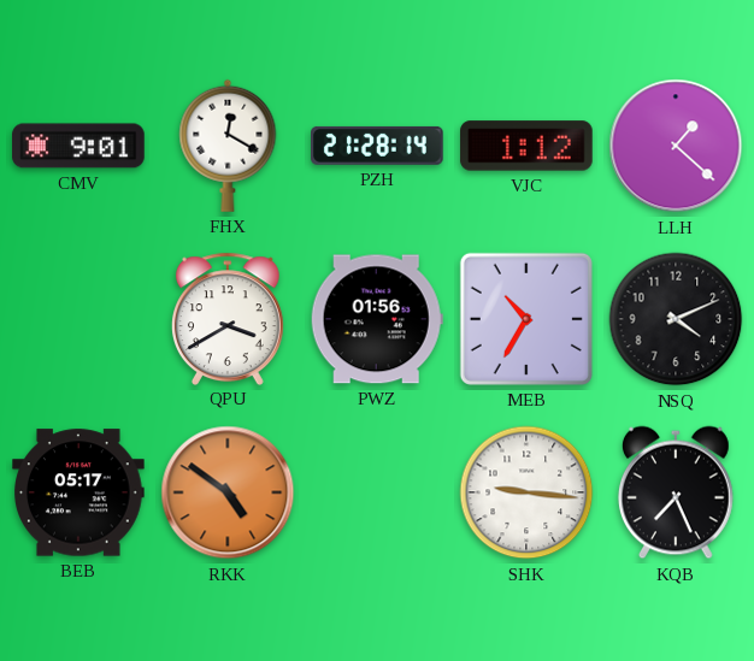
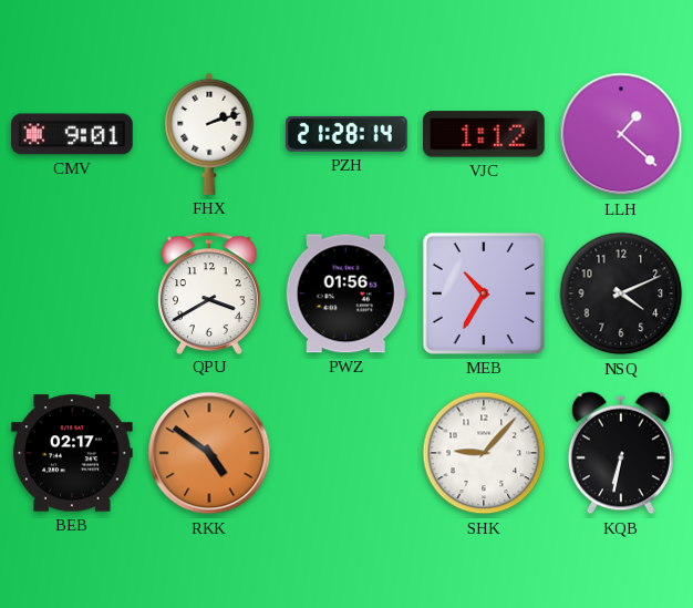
FHX: 12:20 -> 2:12
BEB: 05:17 -> 02:17
SHK: 9:16 -> 9:07
KQB: 7:26 -> 6:32
